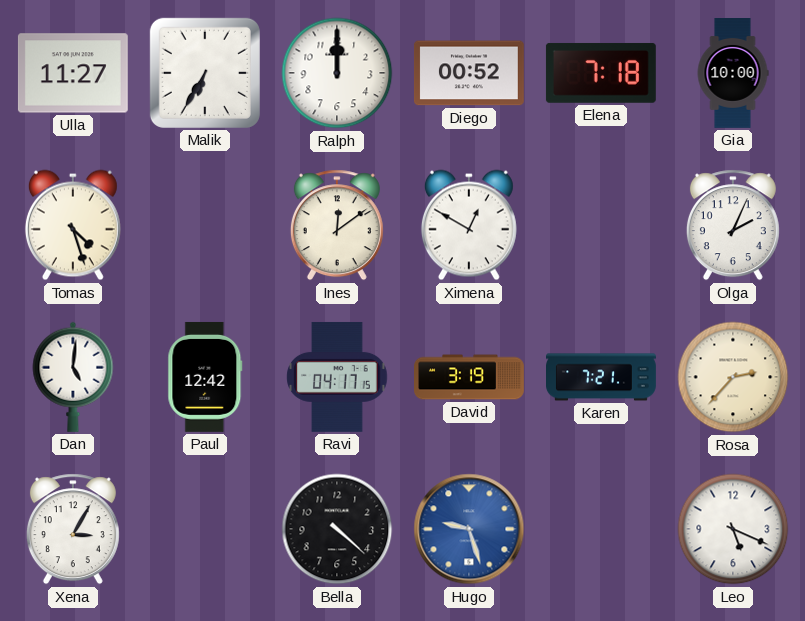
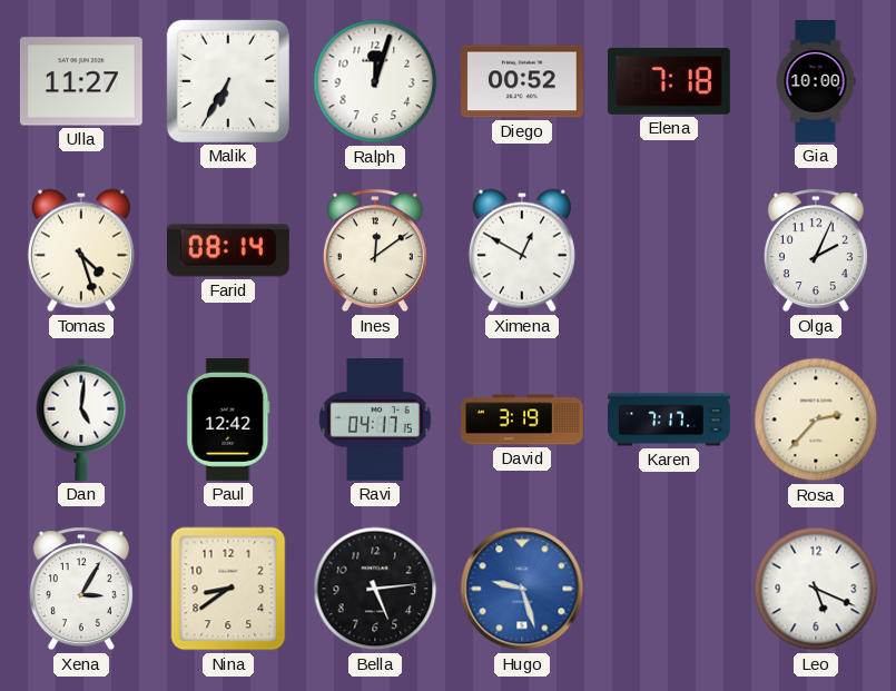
Ralph: 12:00 -> 12:03
Farid: none -> 08:14
Karen: 7:21 -> 7:17
Nina: none -> 8:39
Bella: 4:22 -> 5:14
